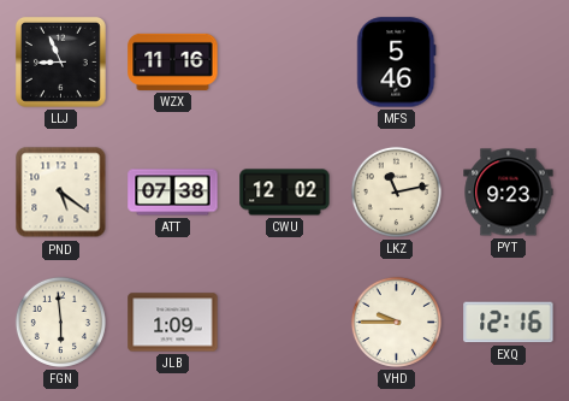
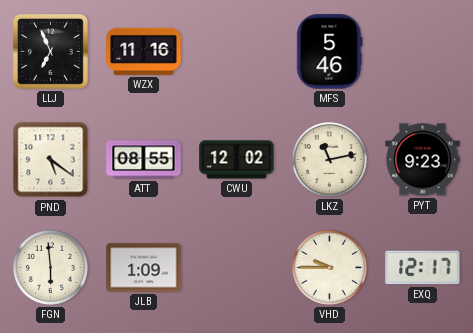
LLJ: 8:56 -> 6:56
ATT: 07:38 -> 08:55
EXQ: 12:16 -> 12:17
